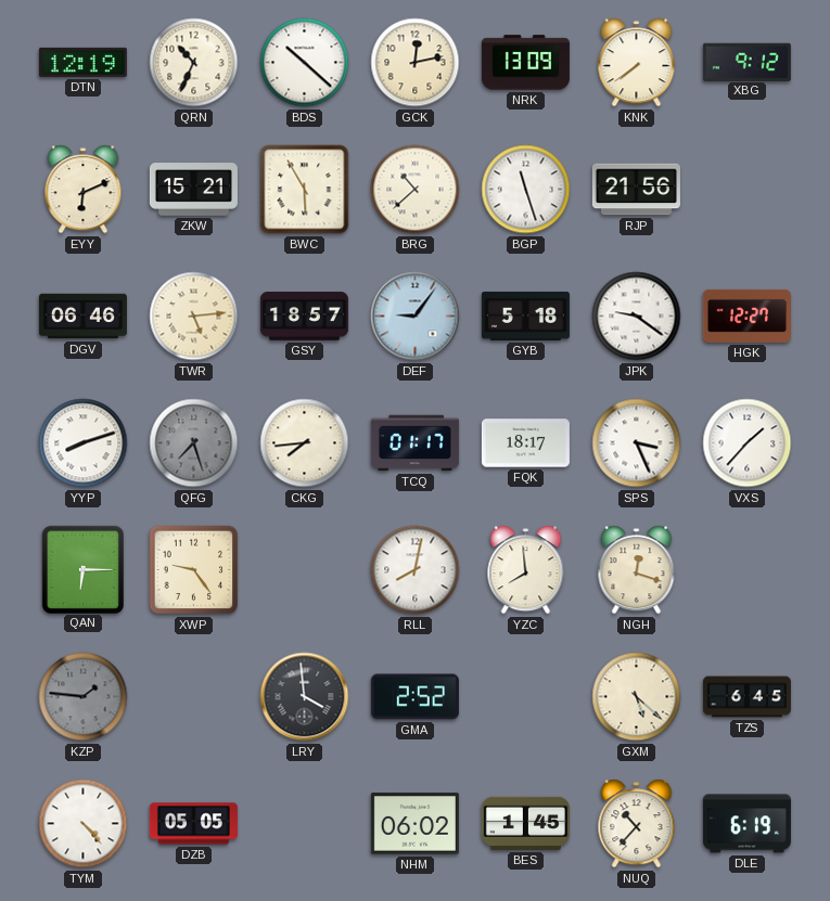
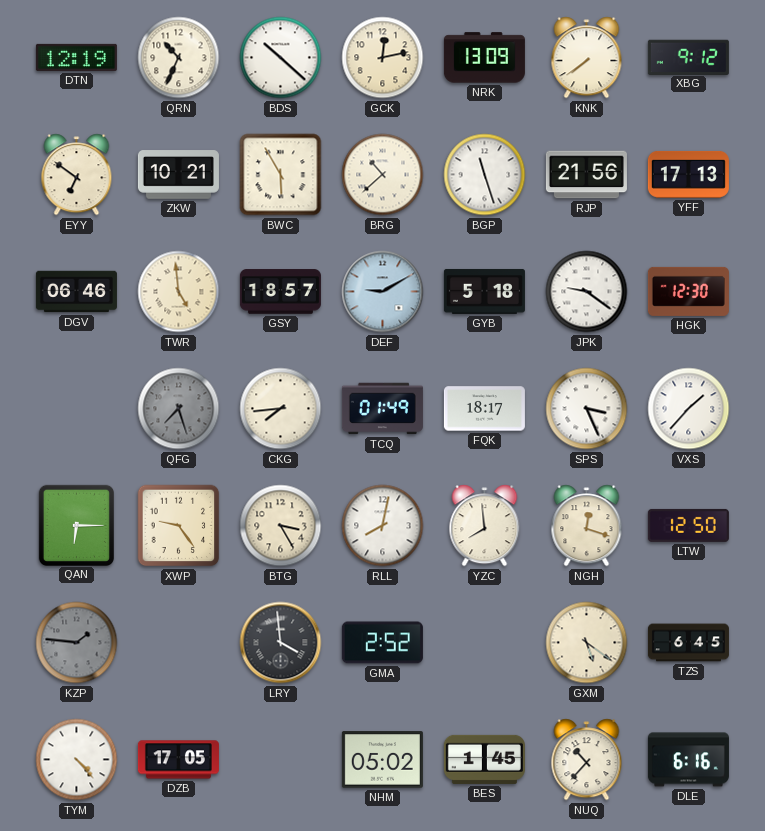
EYY: 6:11 -> 6:51
ZKW: 15:21 -> 10:21
YFF: none -> 17:13
TWR: 5:14 -> 4:59
DEF: 9:06 -> 9:10
HGK: 12:27 -> 12:30
YYP: 8:12 -> none
TCQ: 01:17 -> 01:49
BTG: none -> 3:25
LTW: none -> 12:50
GXM: 5:22 -> 5:21
DZB: 05:05 -> 17:05
NHM: 06:02 -> 05:02
DLE: 6:19 -> 6:16
